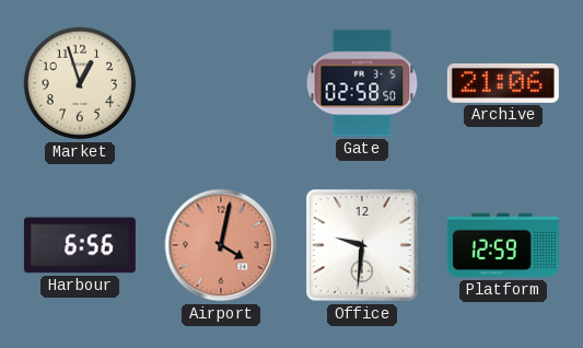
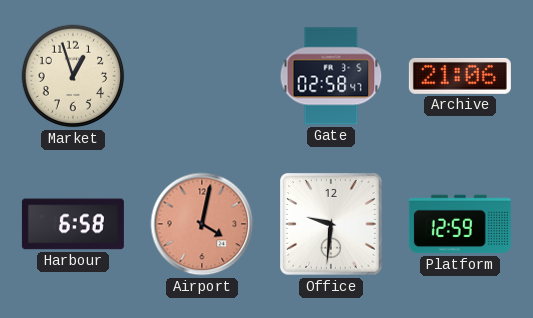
Gate: 02:58:50 -> 02:58:47
Harbour: 6:56 -> 6:58
